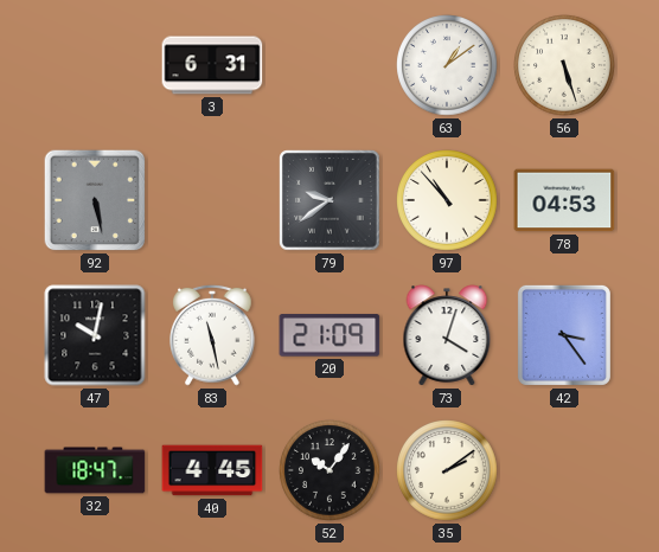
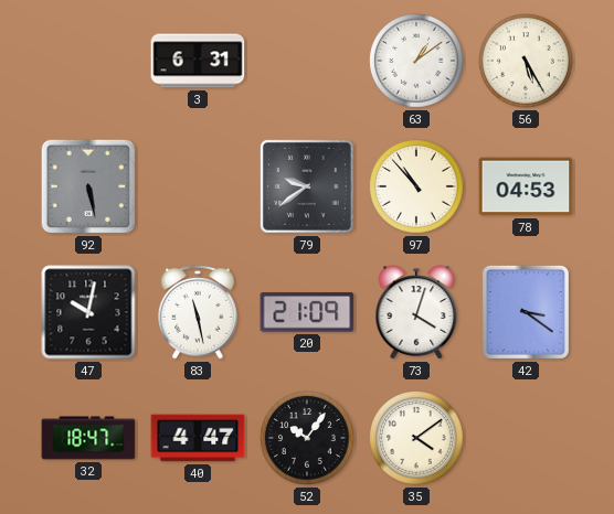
56: 5:27 -> 5:25
42: 3:24 -> 3:21
40: 4:45 -> 4:47
35: 2:09 -> 4:09
